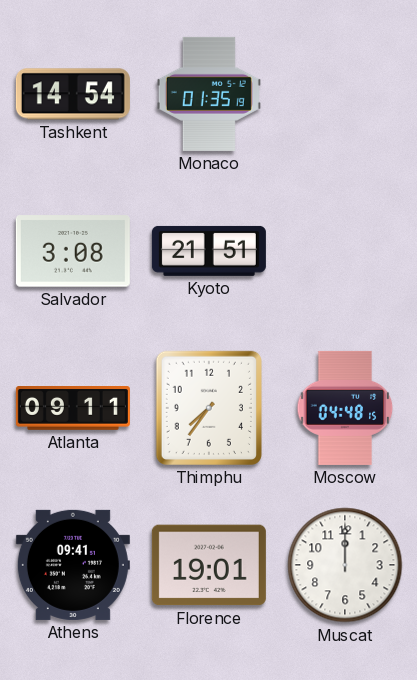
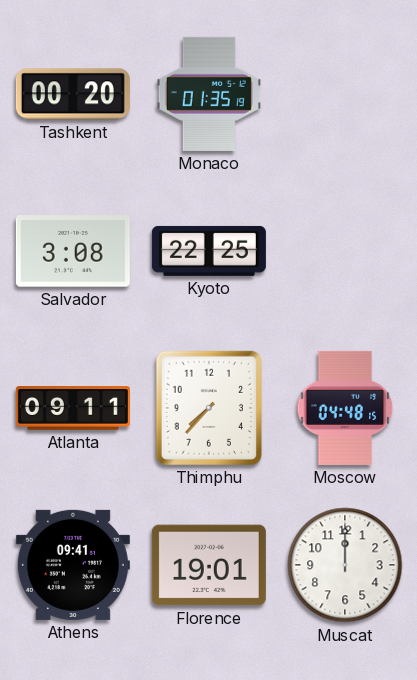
Tashkent: 14:54 -> 00:20
Kyoto: 21:51 -> 22:25
Thimphu: 7:36 -> 7:37
